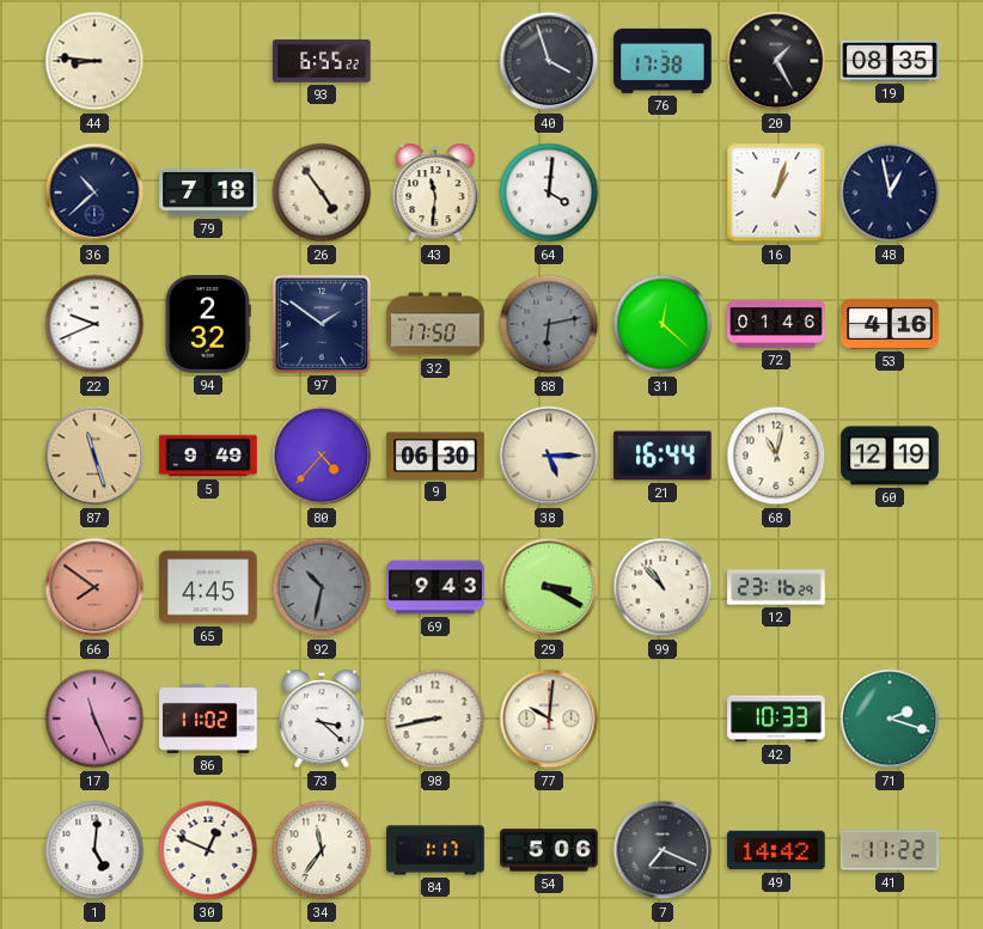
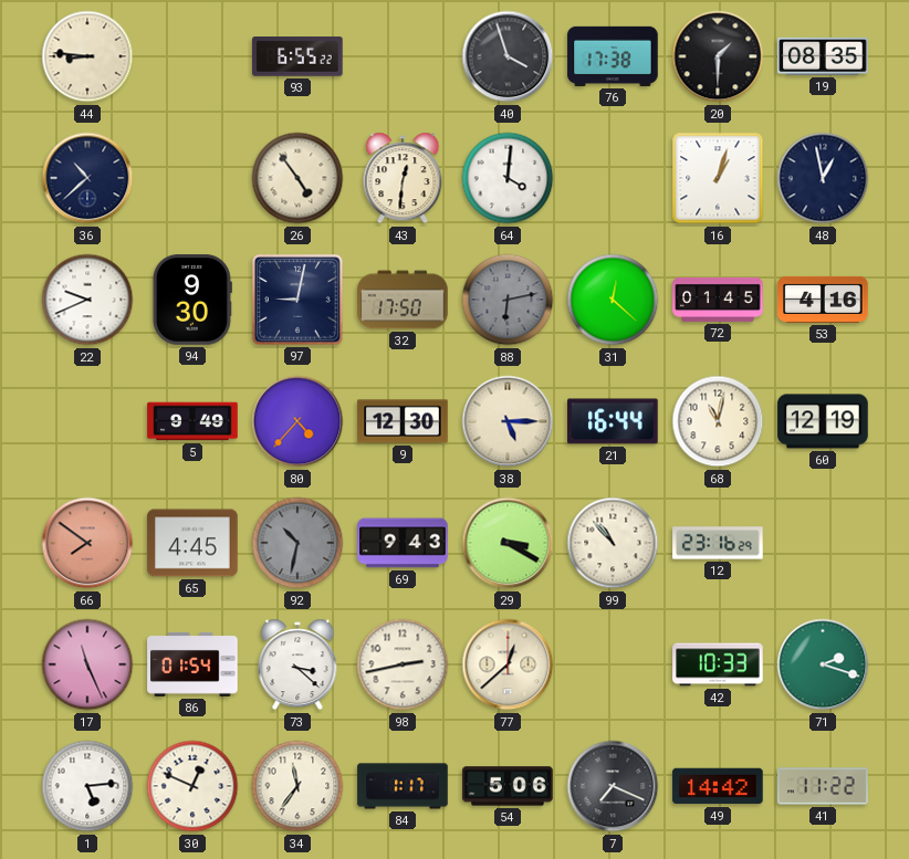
20: 1:25 -> 1:30
79: 7:18 -> none
43: 11:31 -> 12:31
94: 2:32 -> 9:30
97: 1:51 -> 9:02
72: 01:46 -> 01:45
87: 11:27 -> none
9: 06:30 -> 12:30
86: 11:02 -> 01:54
98: 8:43 -> 2:43
77: 10:01 -> 12:38
1: 5:01 -> 5:14
